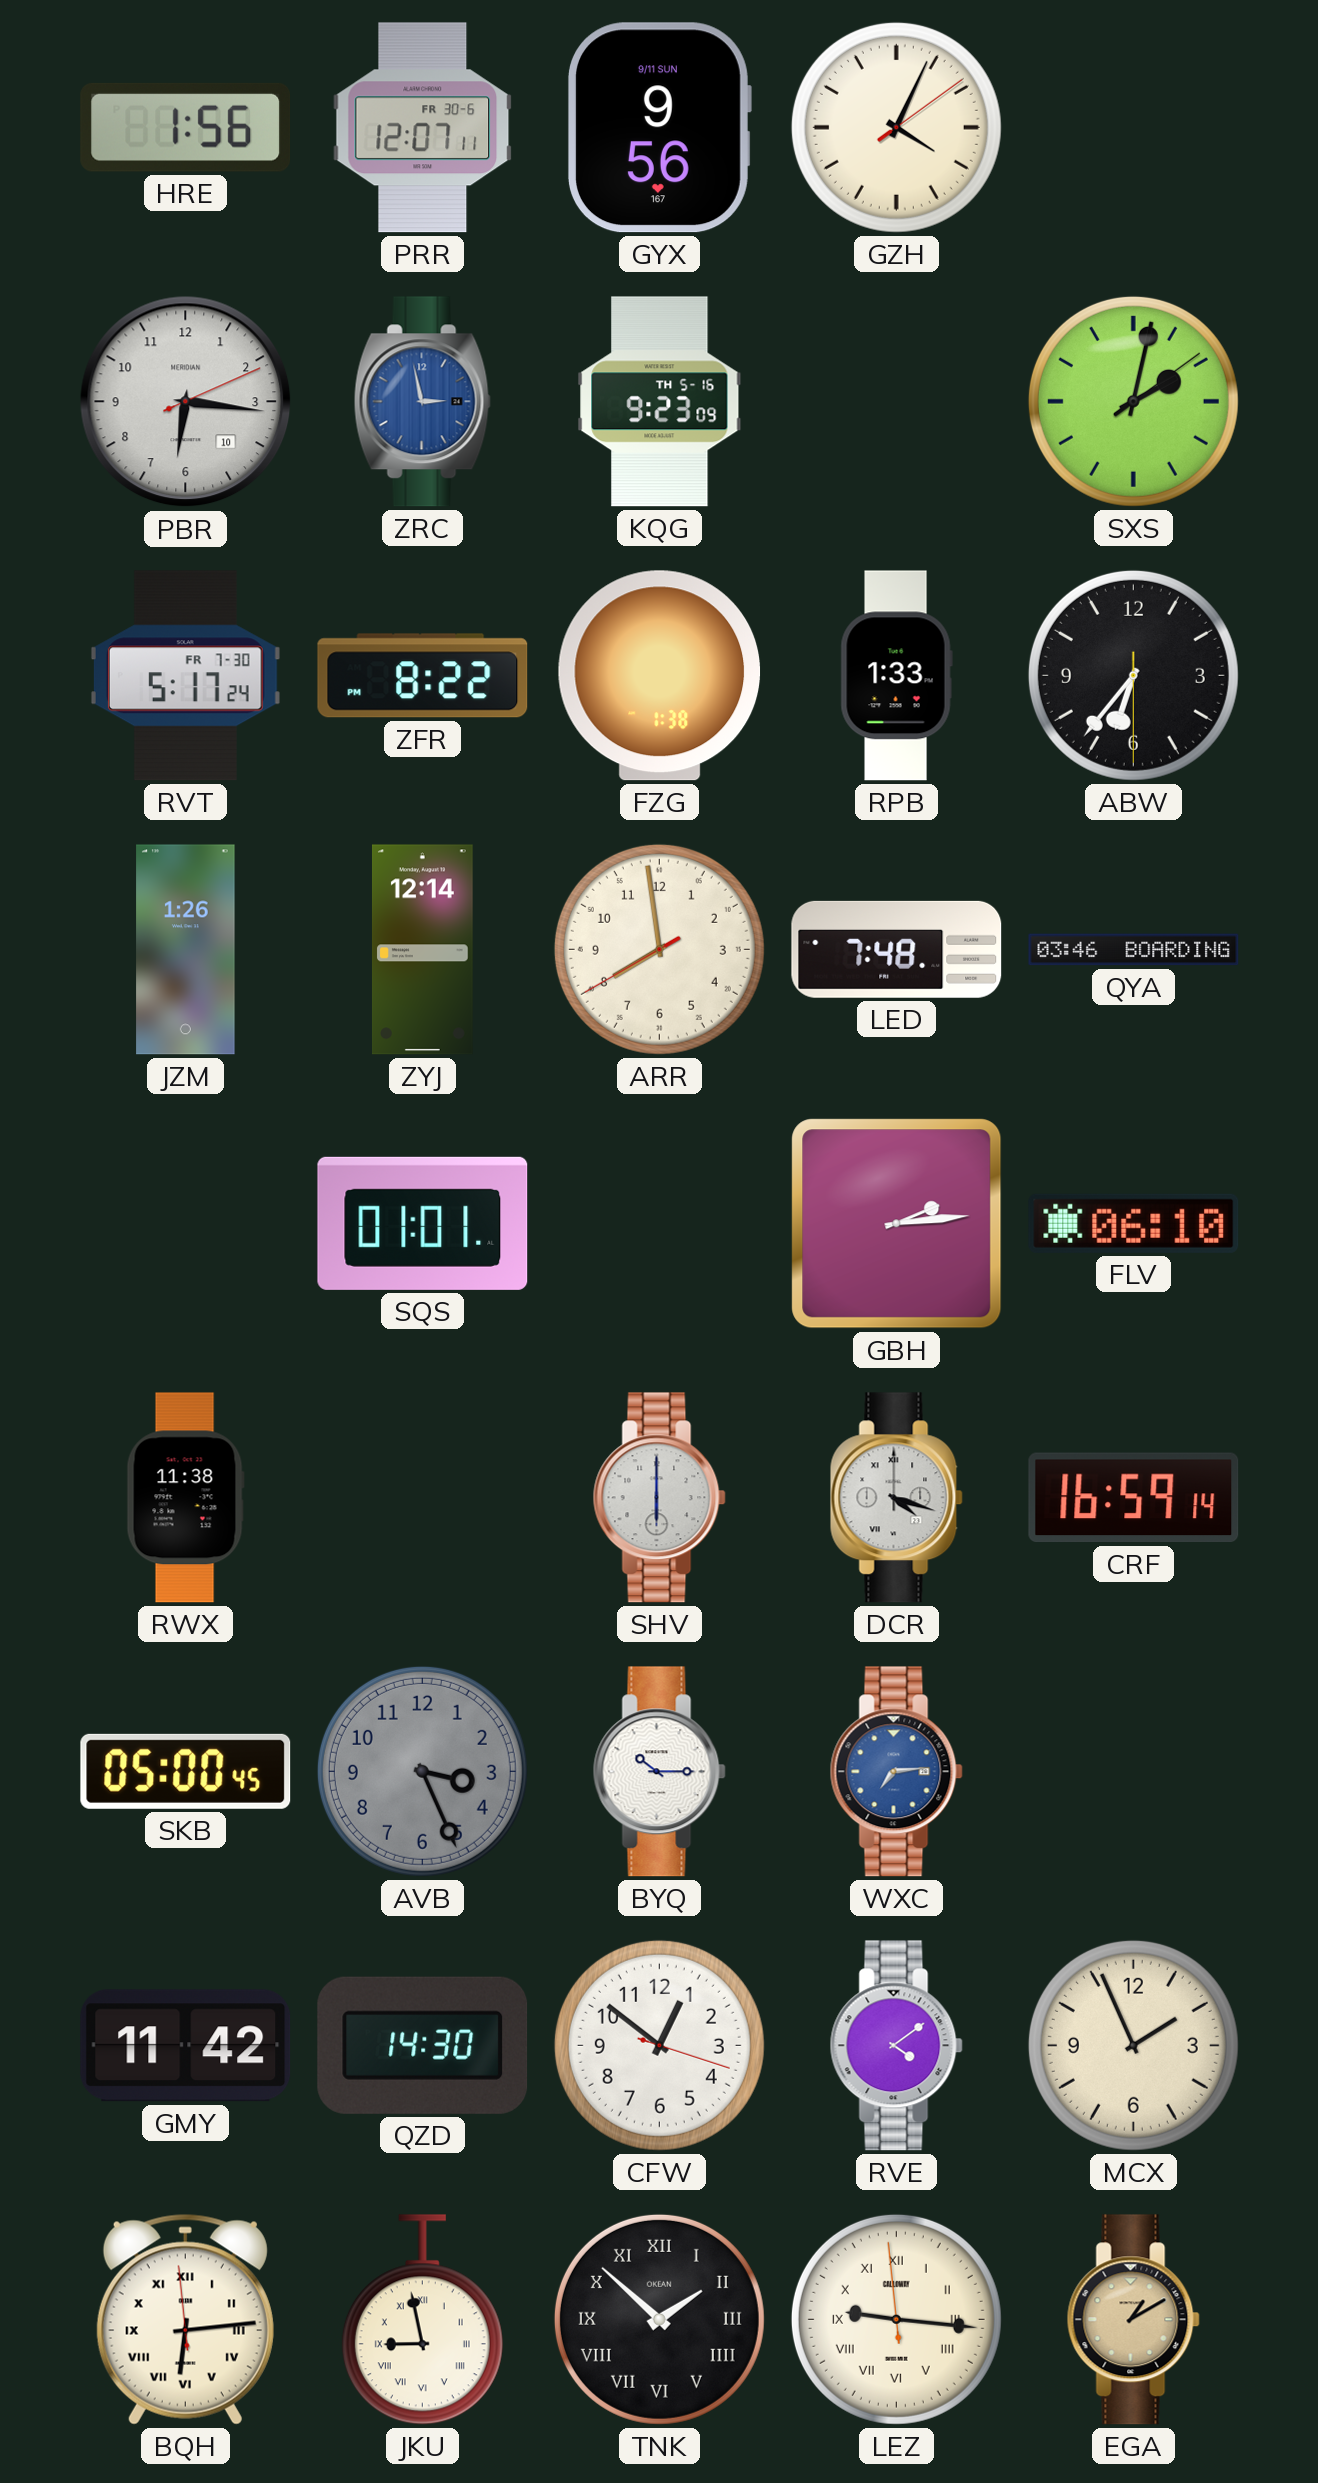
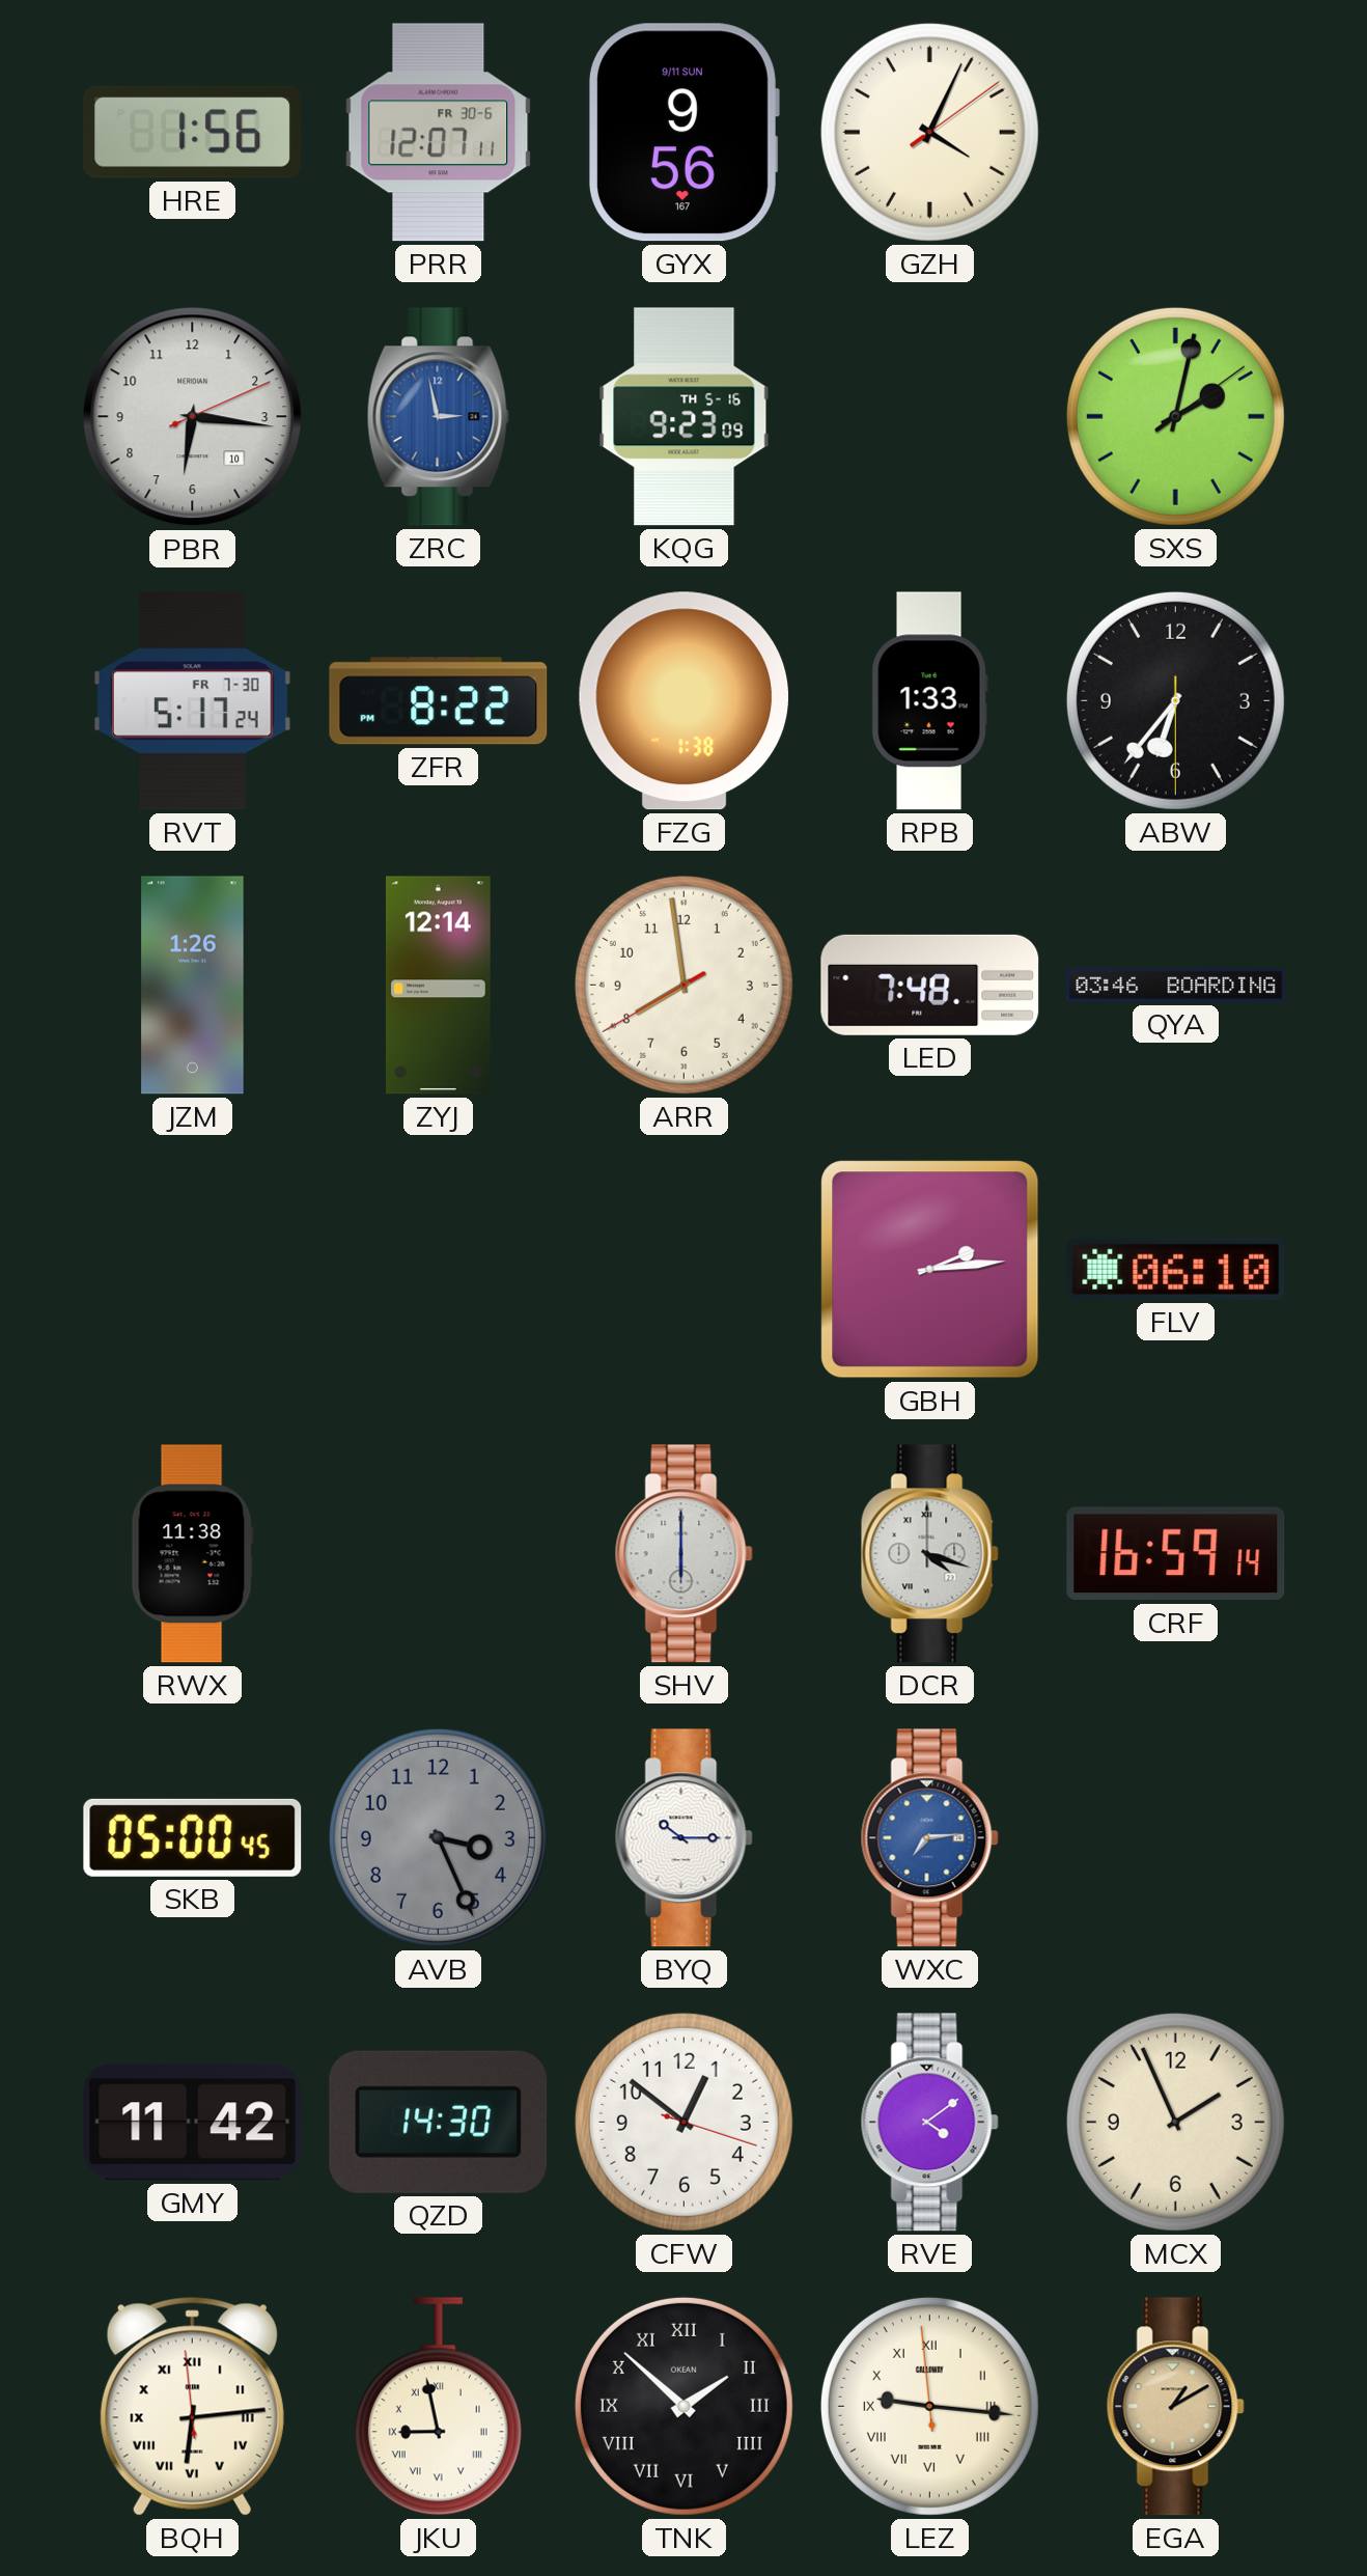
SQS: 01:01 -> none
